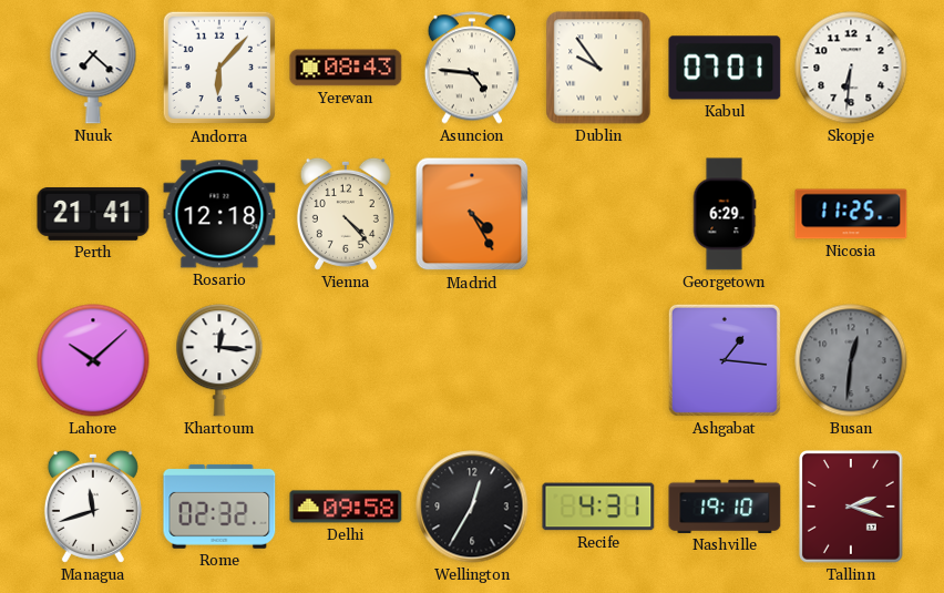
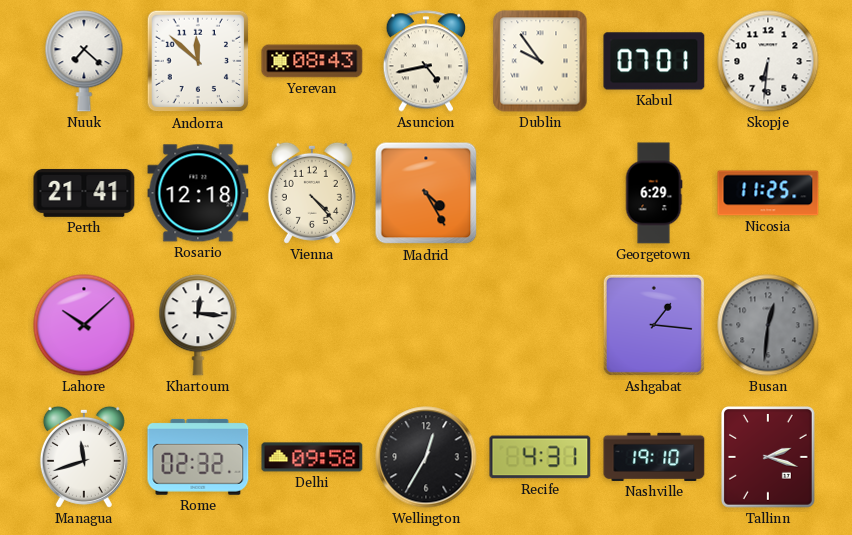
Andorra: 6:07 -> 11:52
Asuncion: 4:46 -> 4:43
